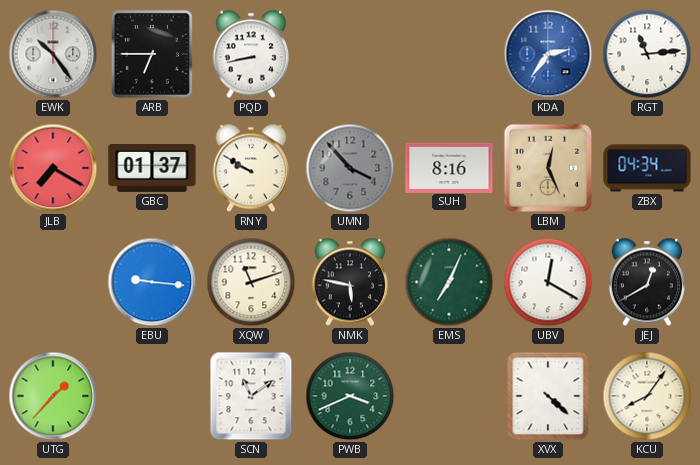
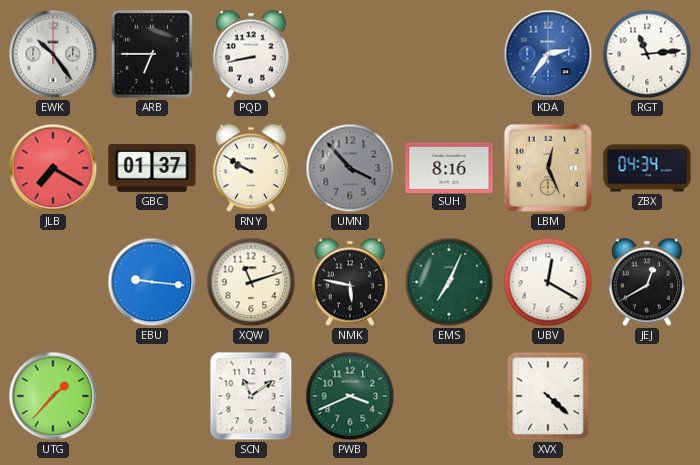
KCU: 8:06 -> none
